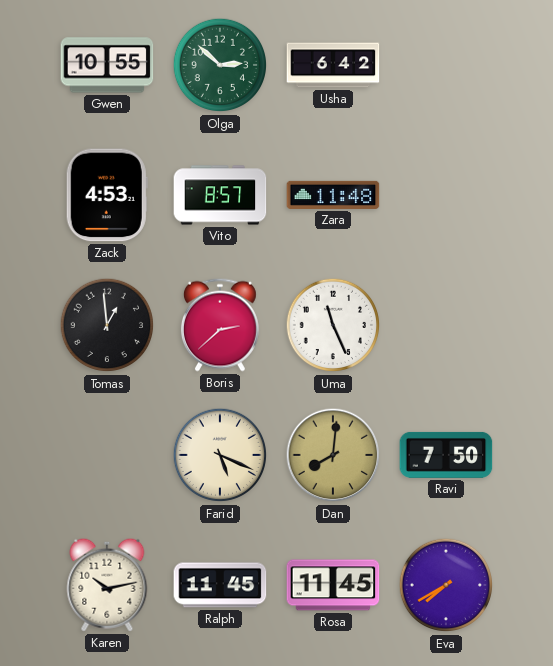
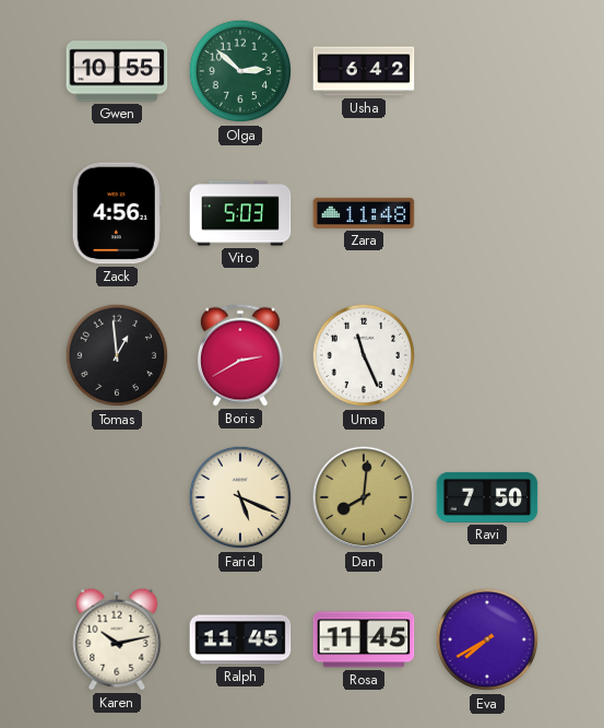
Zack: 4:53 -> 4:56
Vito: 8:57 -> 5:03
Boris: 2:38 -> 2:40
